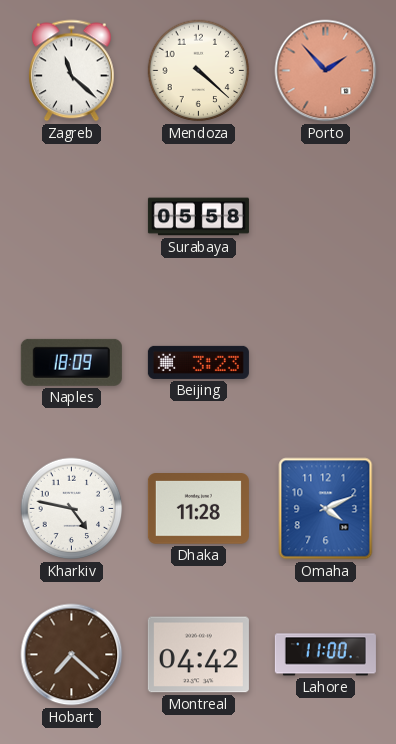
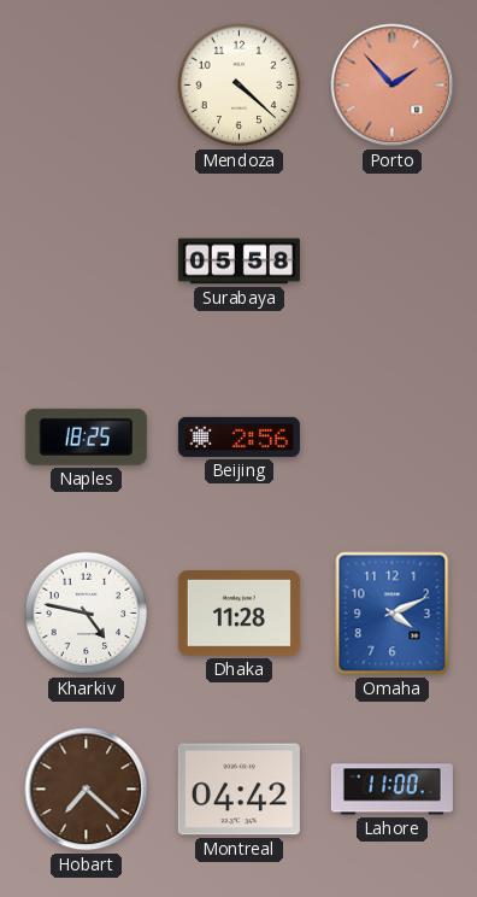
Zagreb: 11:22 -> none
Naples: 18:09 -> 18:25
Beijing: 3:23 -> 2:56
